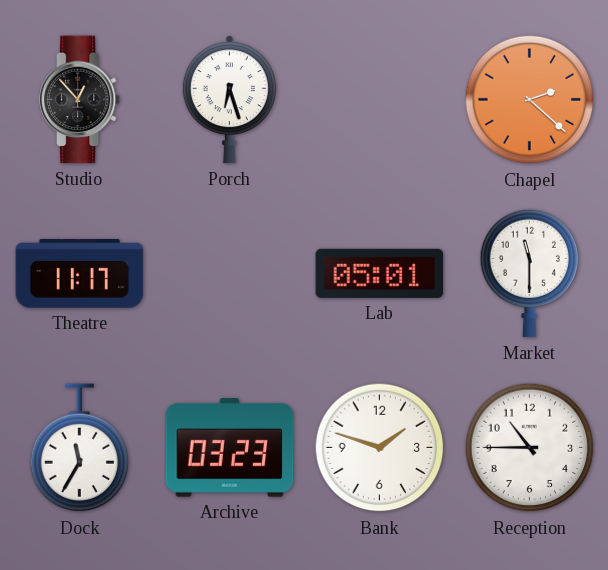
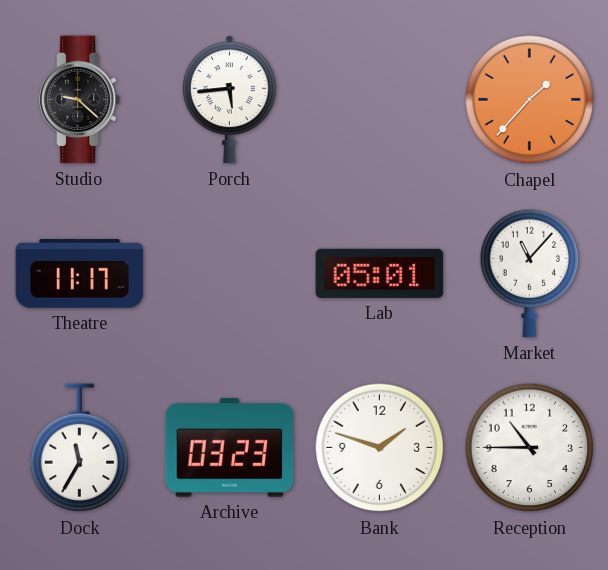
Studio: 12:53 -> 9:22
Porch: 6:27 -> 5:44
Chapel: 2:22 -> 1:37
Market: 11:30 -> 11:07
